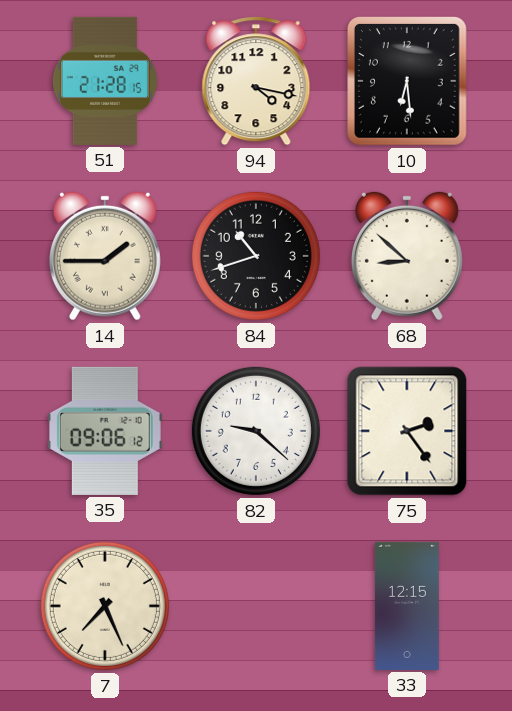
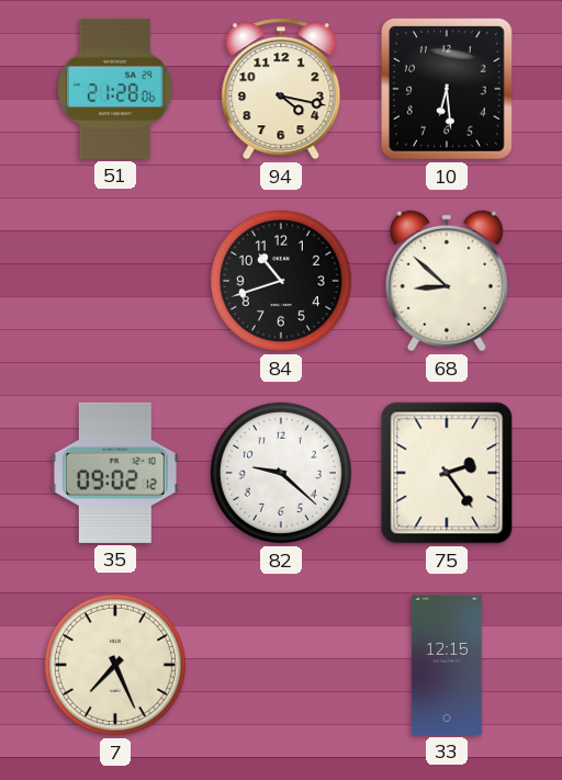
51: 21:28:15 -> 21:28:06
14: 1:45 -> none
35: 09:06 -> 09:02
